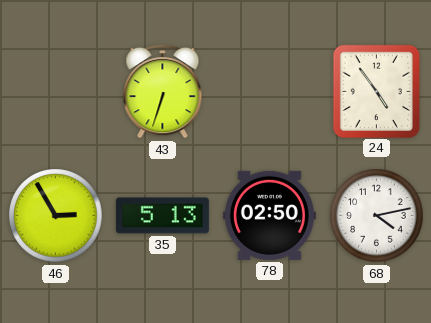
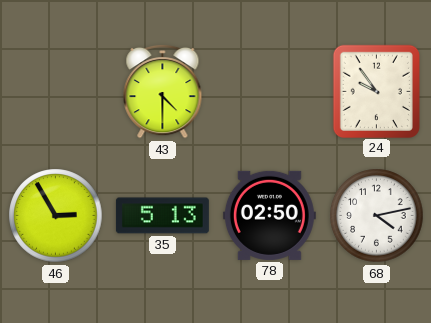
43: 6:33 -> 4:30
24: 4:54 -> 9:54
